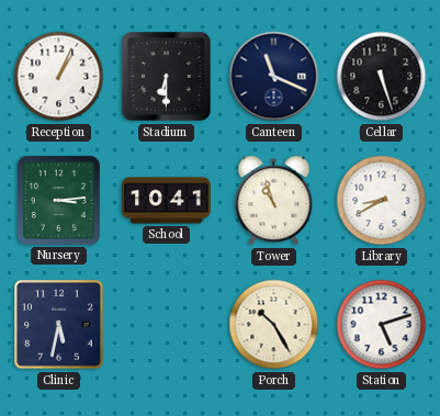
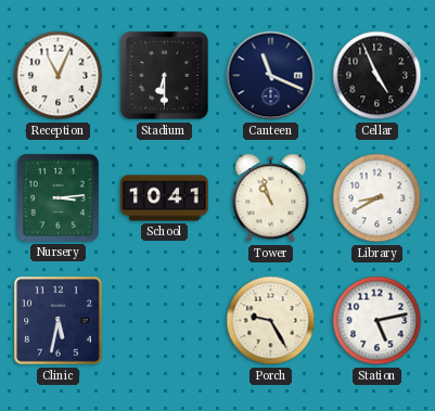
Reception: 1:04 -> 11:04
Cellar: 5:27 -> 4:56
Porch: 10:25 -> 9:25
Station: 5:12 -> 5:13
